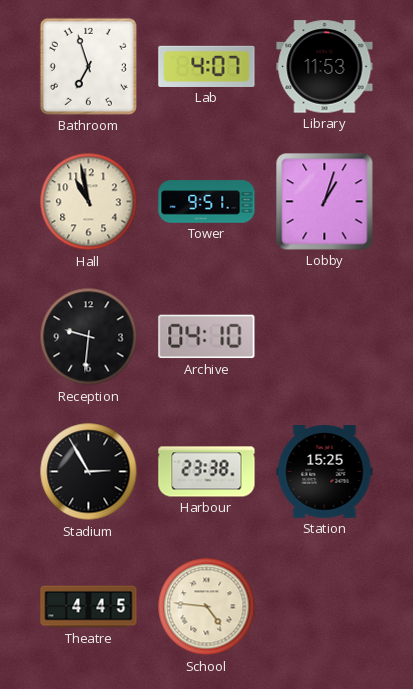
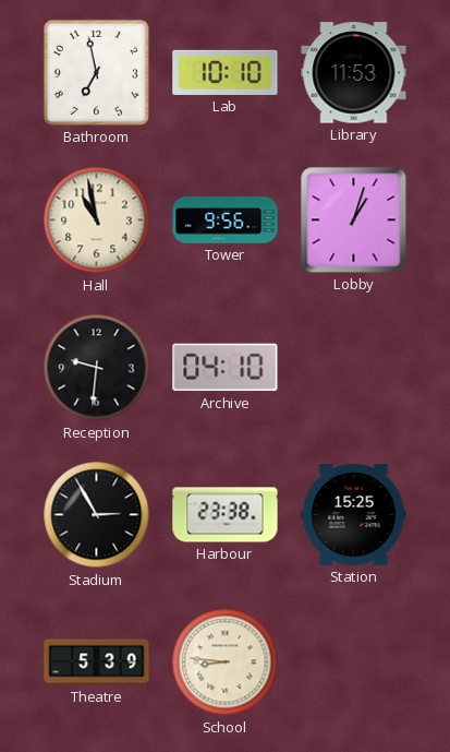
Bathroom: 6:57 -> 6:58
Lab: 4:07 -> 10:10
Tower: 9:51 -> 9:56
Theatre: 4:45 -> 5:39
School: 4:46 -> 8:46
